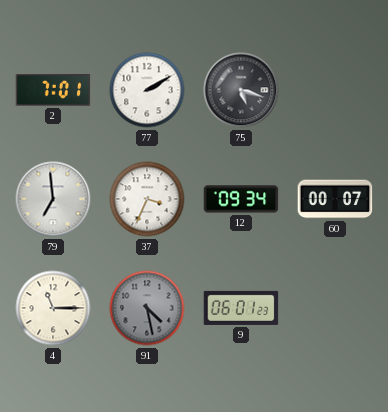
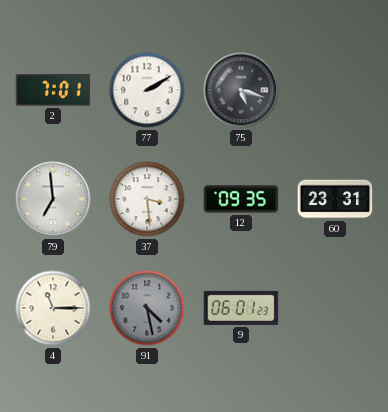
37: 3:34 -> 3:29
12: 09:34 -> 09:35
60: 00:07 -> 23:31
